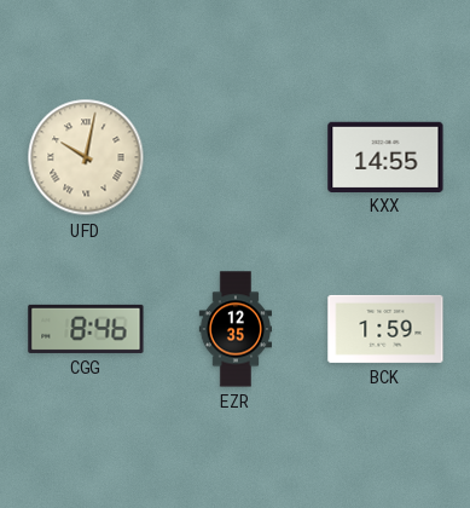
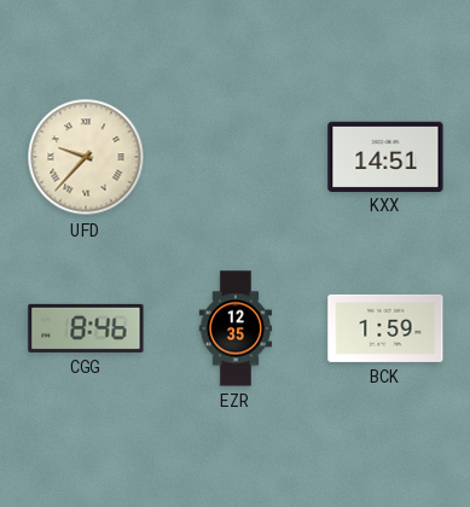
UFD: 10:02 -> 9:37
KXX: 14:55 -> 14:51
